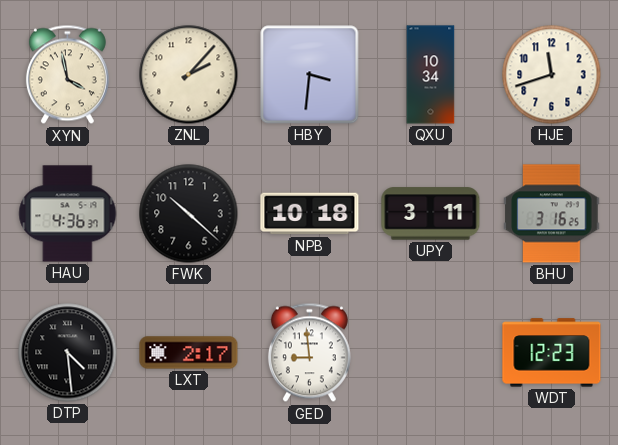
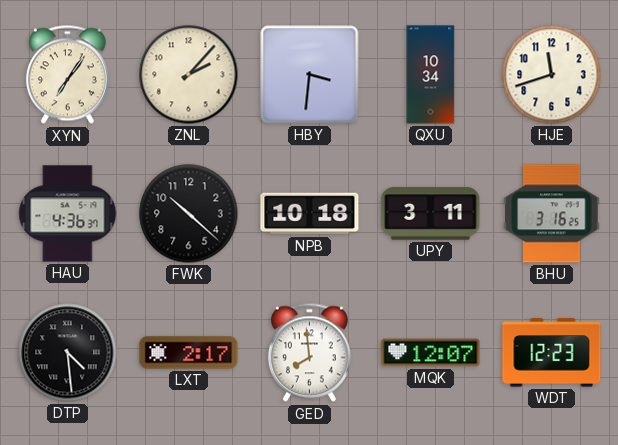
XYN: 3:58 -> 7:06
GED: 8:59 -> 7:59
MQK: none -> 12:07
